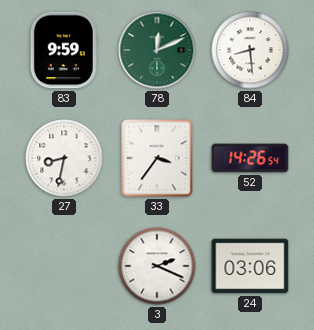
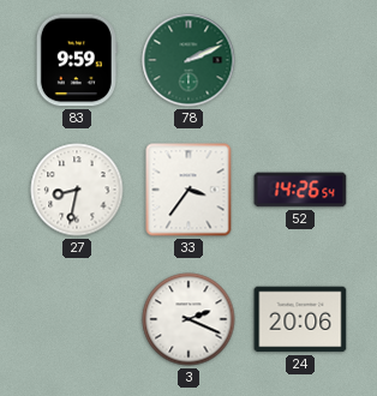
78: 12:11 -> 2:11
84: 8:29 -> none
24: 03:06 -> 20:06
